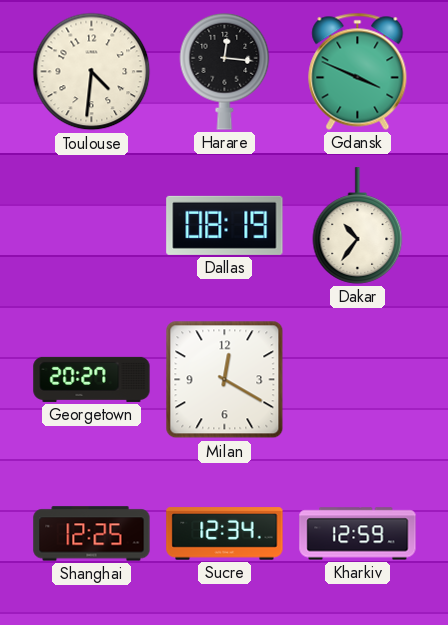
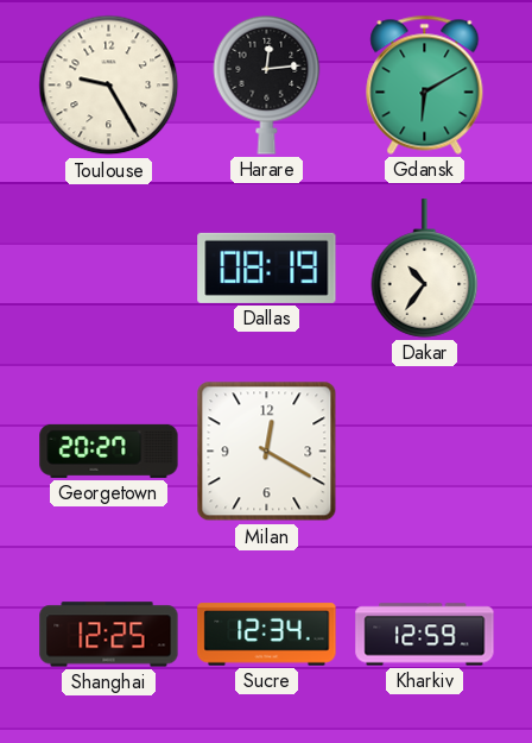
Toulouse: 4:31 -> 9:25
Harare: 12:16 -> 12:14
Gdansk: 3:49 -> 6:10
